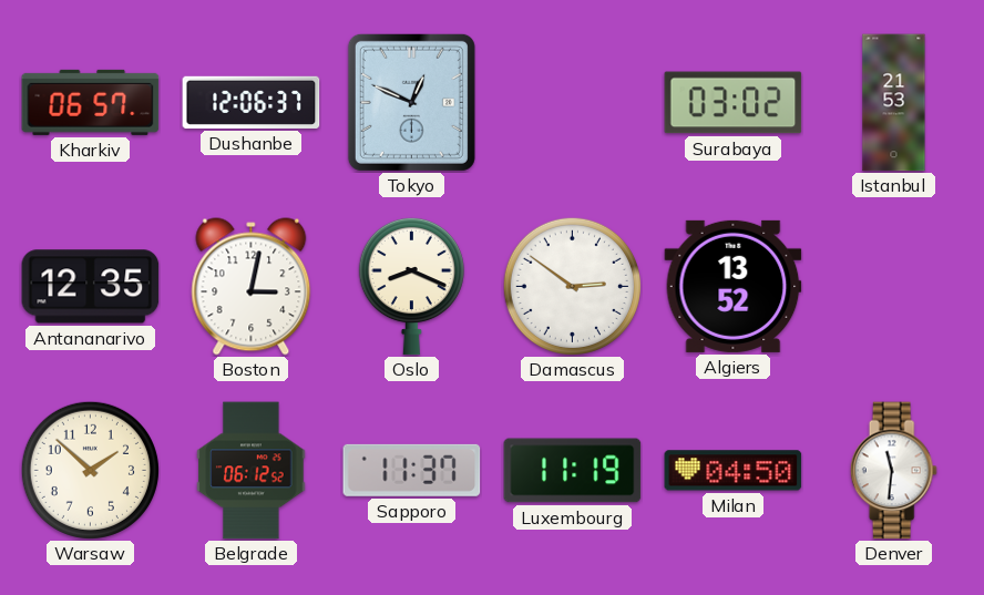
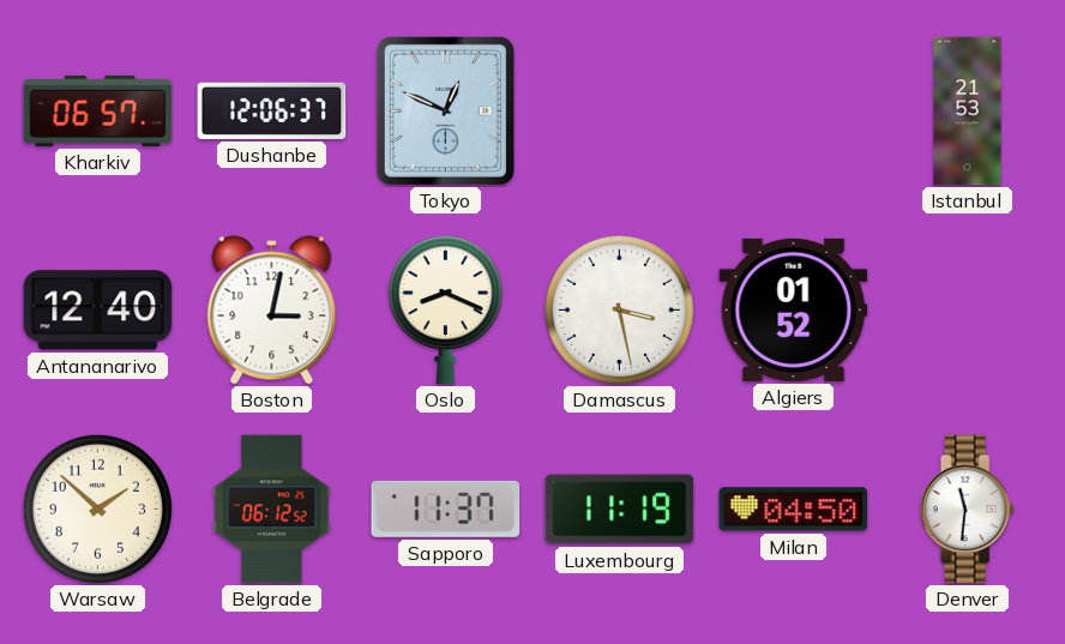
Surabaya: 03:02 -> none
Antananarivo: 12:35 -> 12:40
Damascus: 2:51 -> 3:28
Algiers: 13:52 -> 01:52
